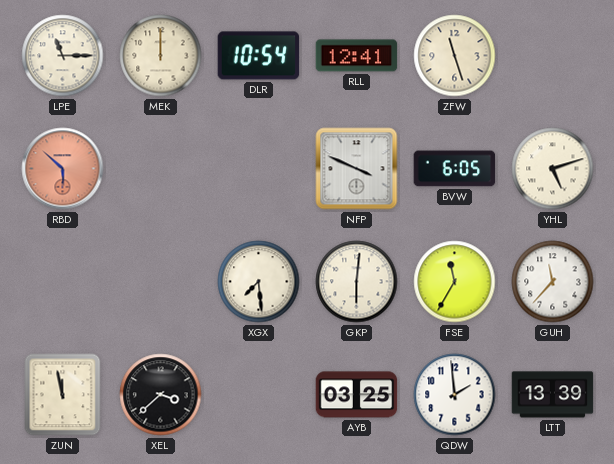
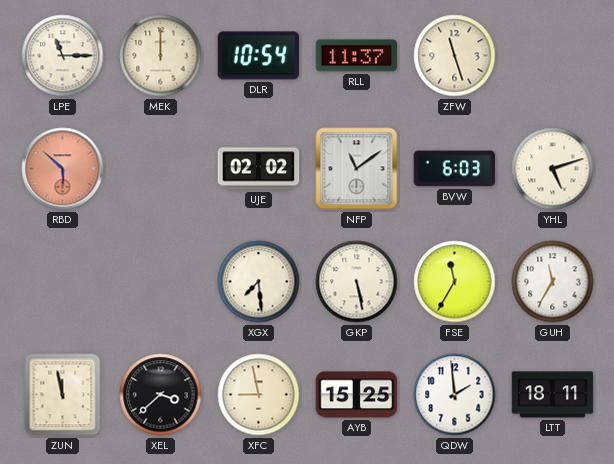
RLL: 12:41 -> 11:37
UJE: none -> 02:02
NFP: 3:49 -> 11:09
BVW: 6:05 -> 6:03
GKP: 6:01 -> 5:28
GUH: 11:37 -> 11:35
XFC: none -> 8:58
AYB: 03:25 -> 15:25
LTT: 13:39 -> 18:11
